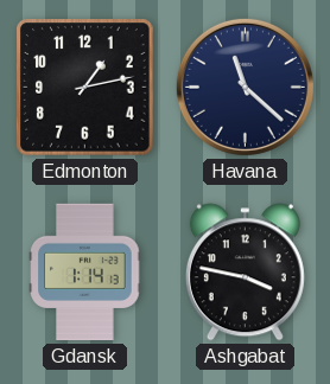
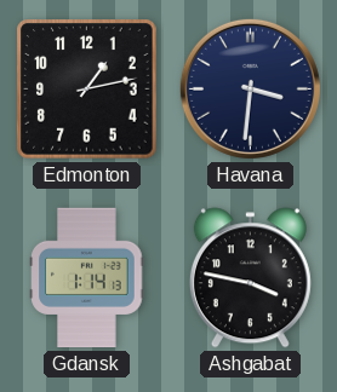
Havana: 11:22 -> 3:31
